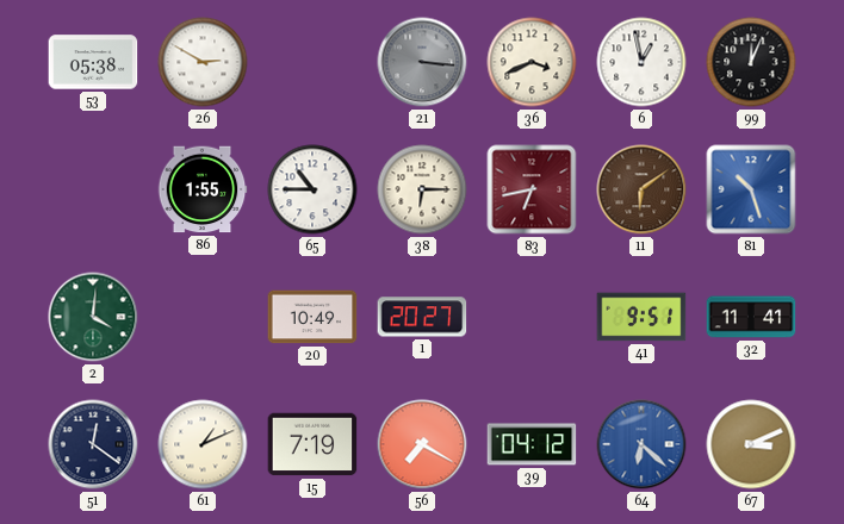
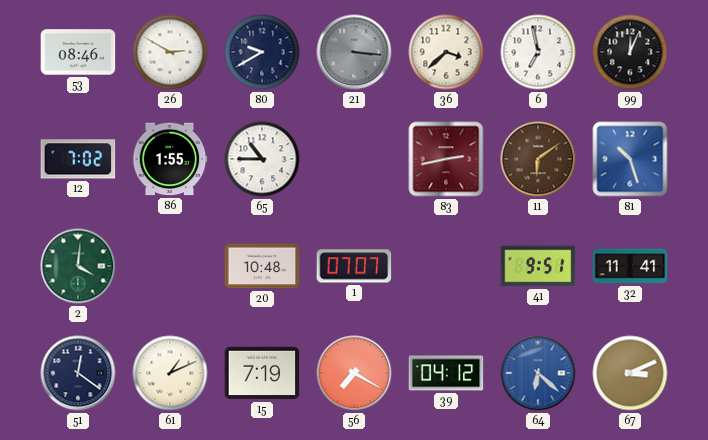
53: 05:38 -> 08:46
80: none -> 9:40
36: 3:41 -> 3:38
6: 12:58 -> 6:58
12: none -> 7:02
38: 6:15 -> none
83: 6:43 -> 2:43
20: 10:49 -> 10:48
1: 20:27 -> 07:07
